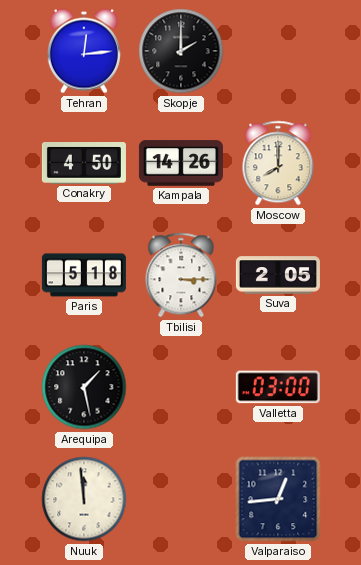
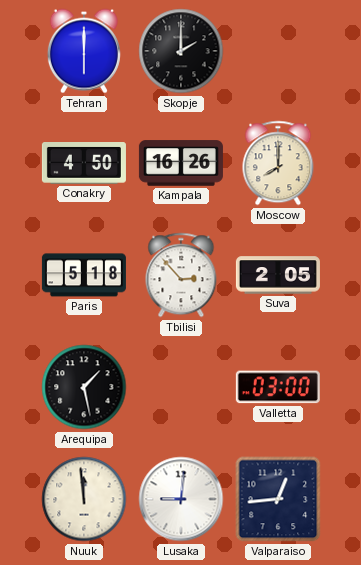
Tehran: 12:14 -> 6:00
Kampala: 14:26 -> 16:26
Tbilisi: 3:15 -> 2:53
Lusaka: none -> 9:01
